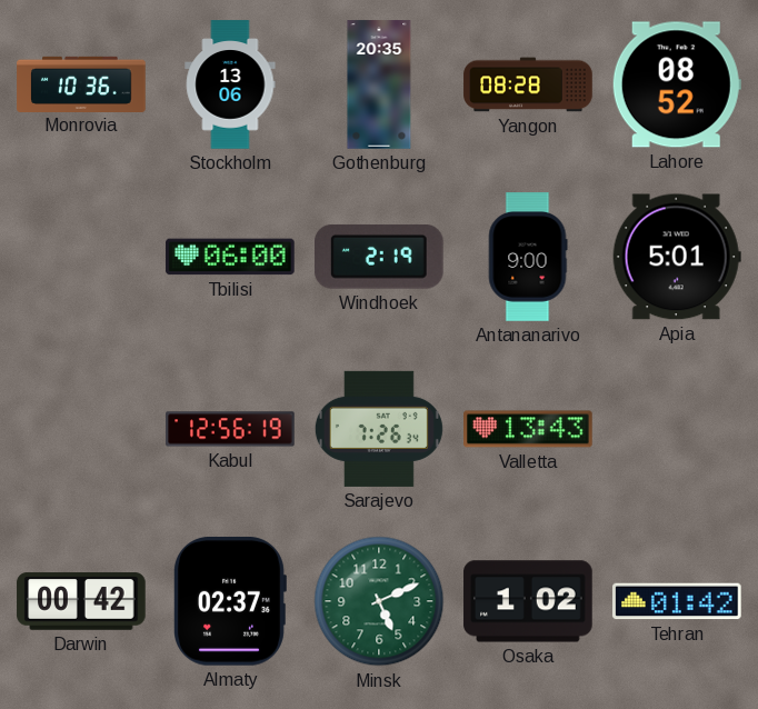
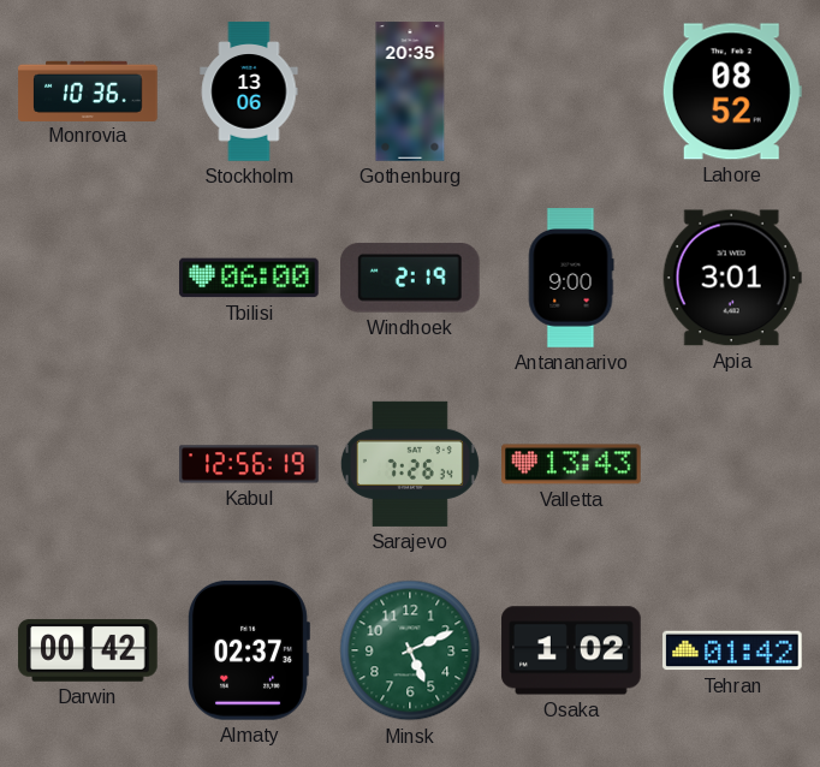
Yangon: 08:28 -> none
Apia: 5:01 -> 3:01
